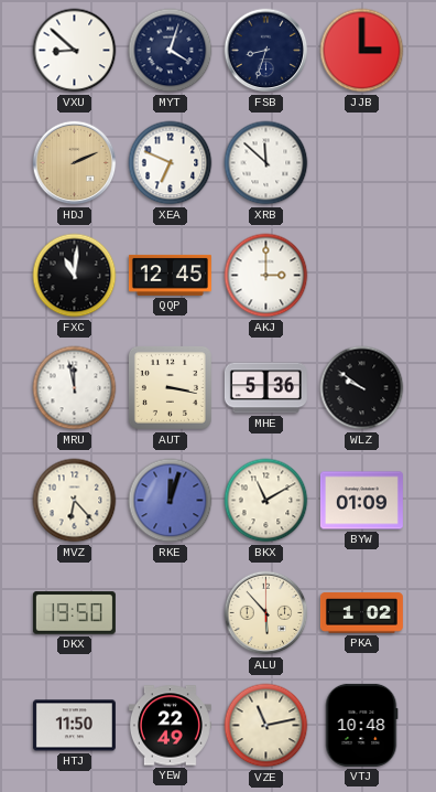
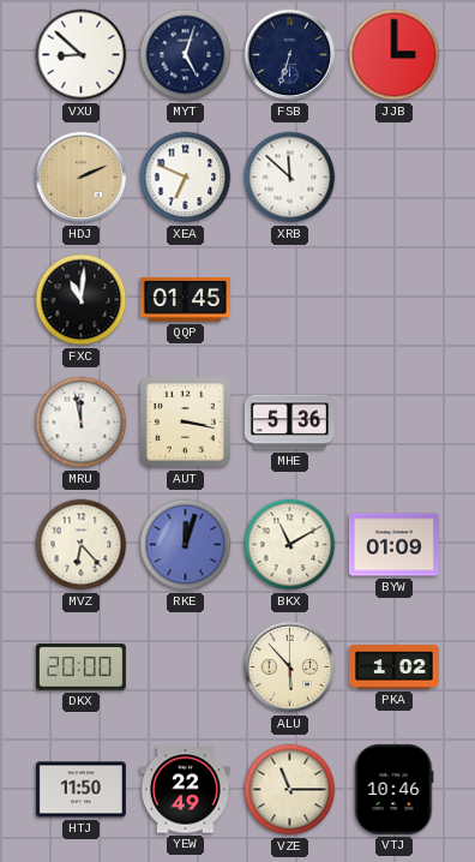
MYT: 4:03 -> 5:03
FSB: 8:33 -> 6:33
QQP: 12:45 -> 01:45
AKJ: 3:00 -> none
WLZ: 9:51 -> none
DKX: 19:50 -> 20:00
VZE: 11:13 -> 11:15
VTJ: 10:48 -> 10:46
